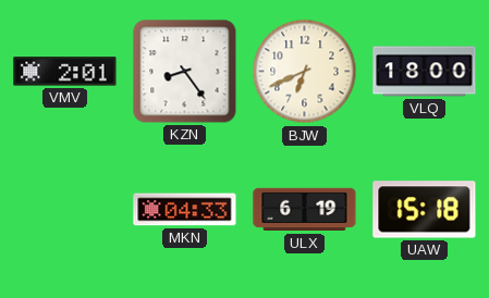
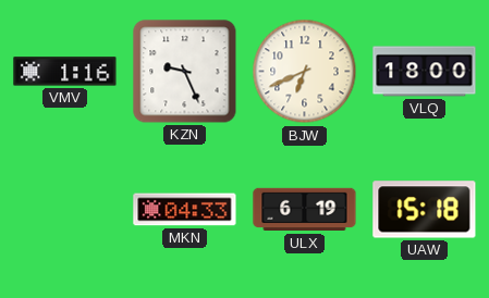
VMV: 2:01 -> 1:16
KZN: 8:24 -> 9:26
